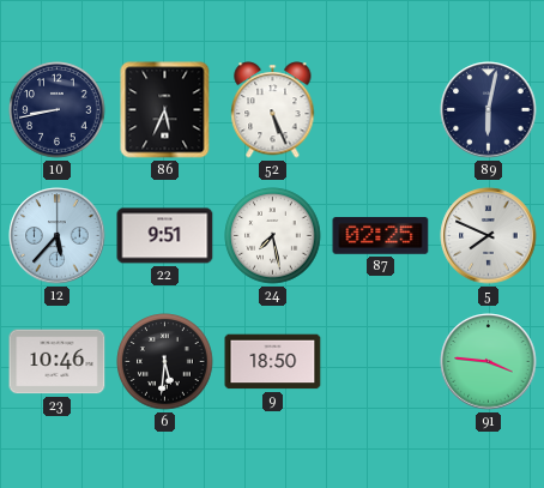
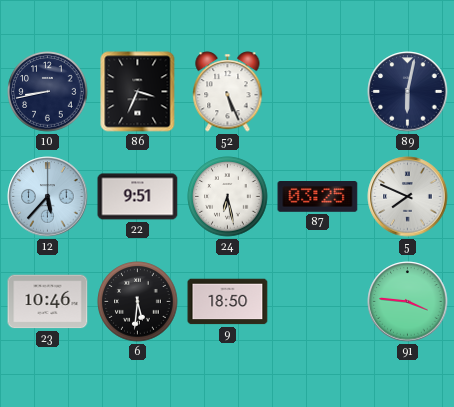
86: 5:34 -> 3:34
24: 7:28 -> 6:28
87: 02:25 -> 03:25
